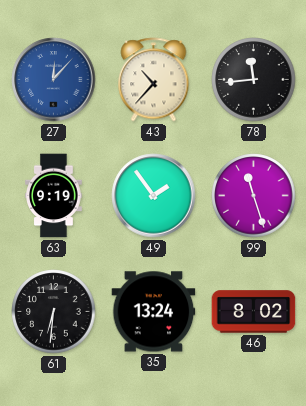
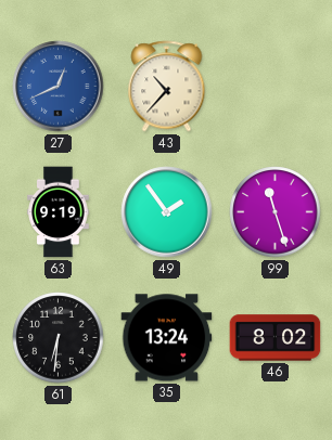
27: 12:07 -> 12:41
78: 11:44 -> none
